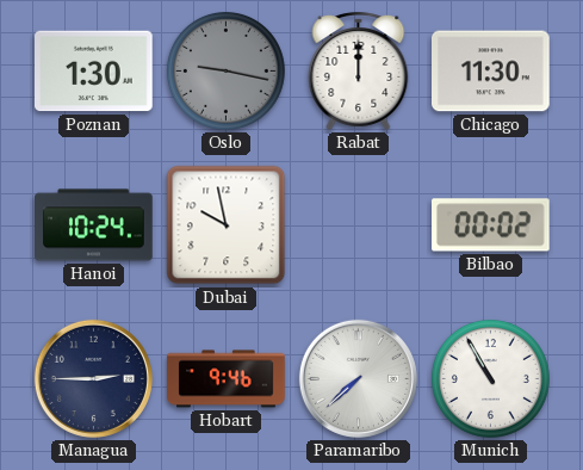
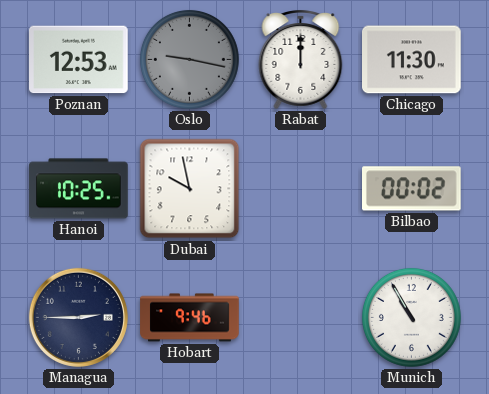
Poznan: 1:30 -> 12:53
Hanoi: 10:24 -> 10:25
Paramaribo: 7:38 -> none
